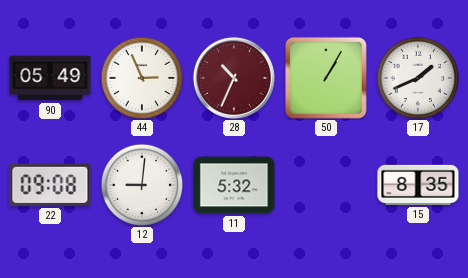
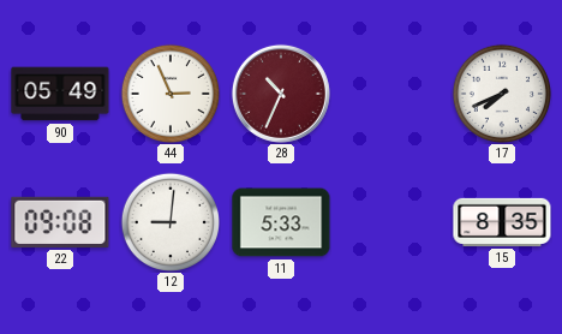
50: 1:05 -> none
17: 1:41 -> 7:41
11: 5:32 -> 5:33
